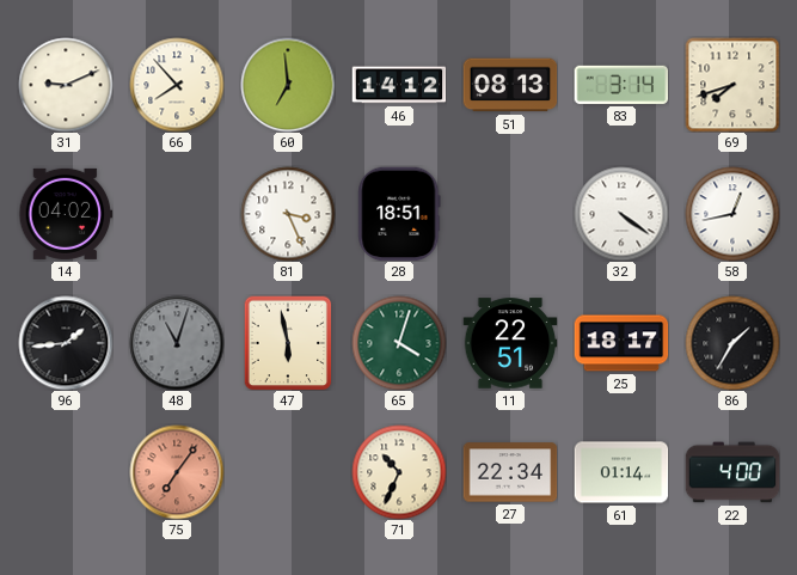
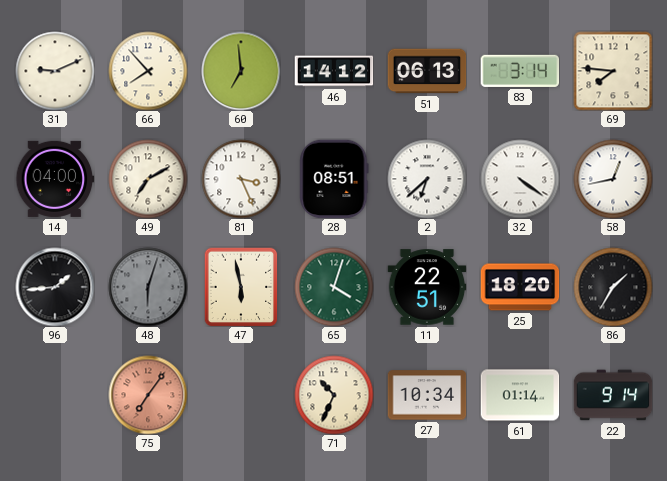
51: 08:13 -> 06:13
69: 7:42 -> 7:46
14: 04:02 -> 04:00
49: none -> 7:10
28: 18:51 -> 08:51
2: none -> 6:38
48: 11:03 -> 6:03
25: 18:17 -> 18:20
27: 22:34 -> 10:34
22: 4:00 -> 9:14
